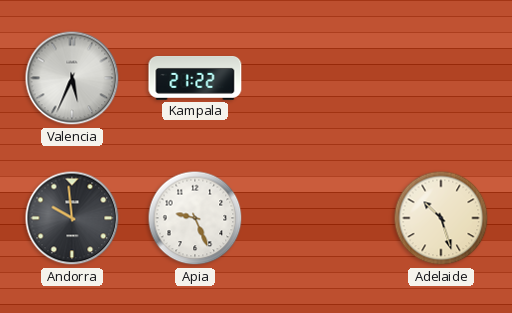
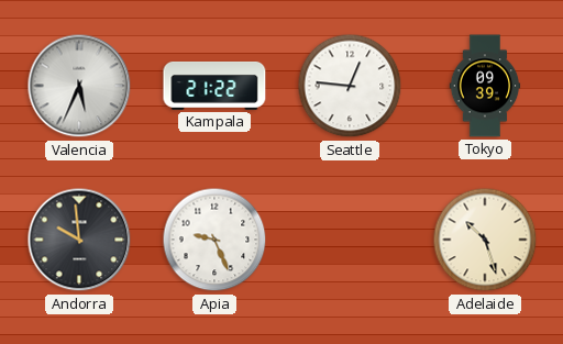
Seattle: none -> 12:46
Tokyo: none -> 09:39
